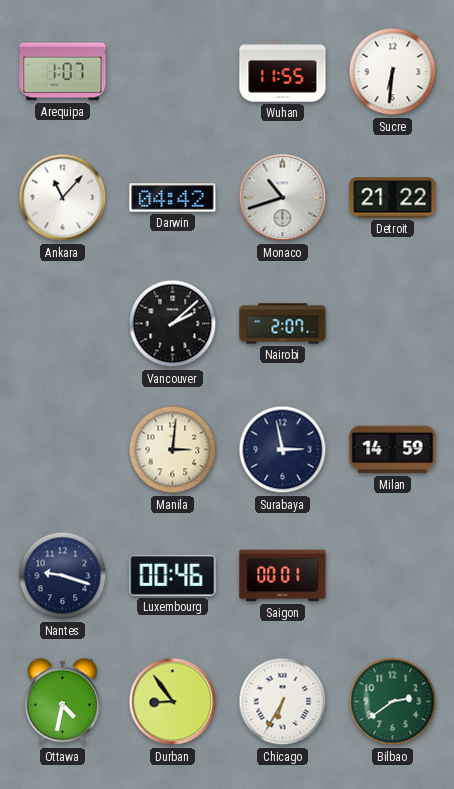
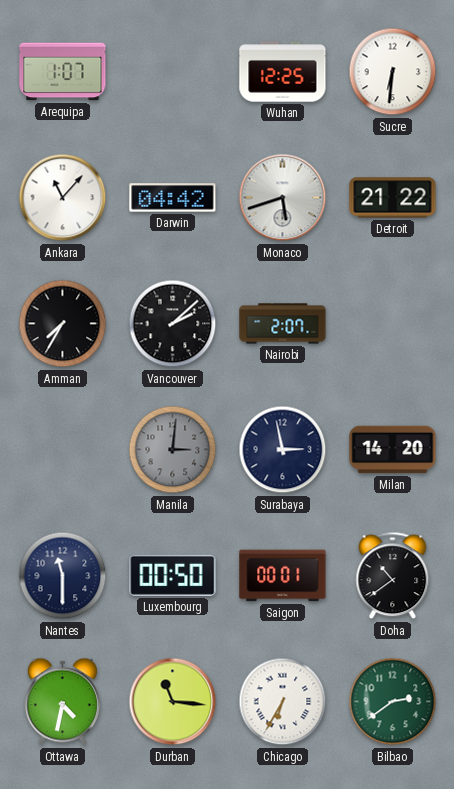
Wuhan: 11:55 -> 12:25
Monaco: 10:42 -> 5:42
Amman: none -> 7:35
Manila dial: cream -> grey
Milan: 14:59 -> 14:20
Nantes: 9:18 -> 11:30
Luxembourg: 00:46 -> 00:50
Doha: none -> 10:39
Durban: 8:54 -> 11:16
